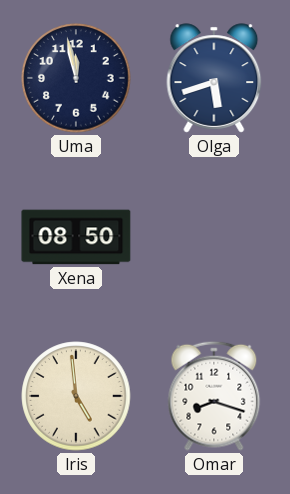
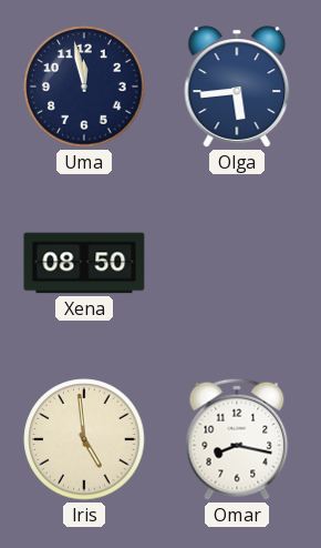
Olga: 5:42 -> 5:44
Omar: 8:18 -> 8:17
